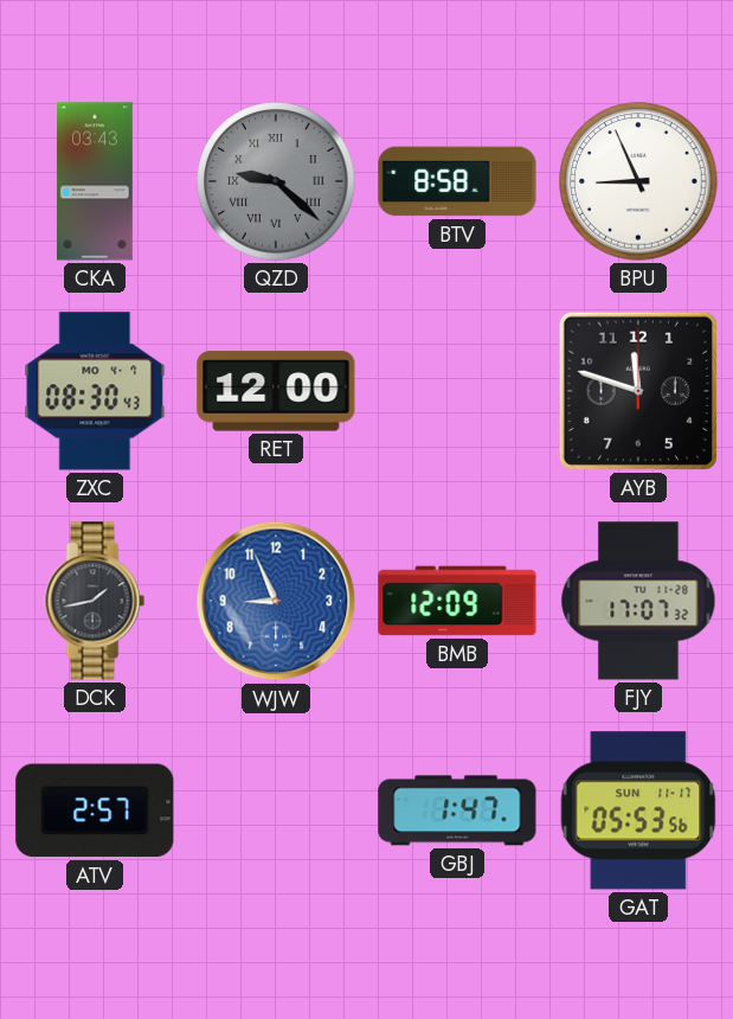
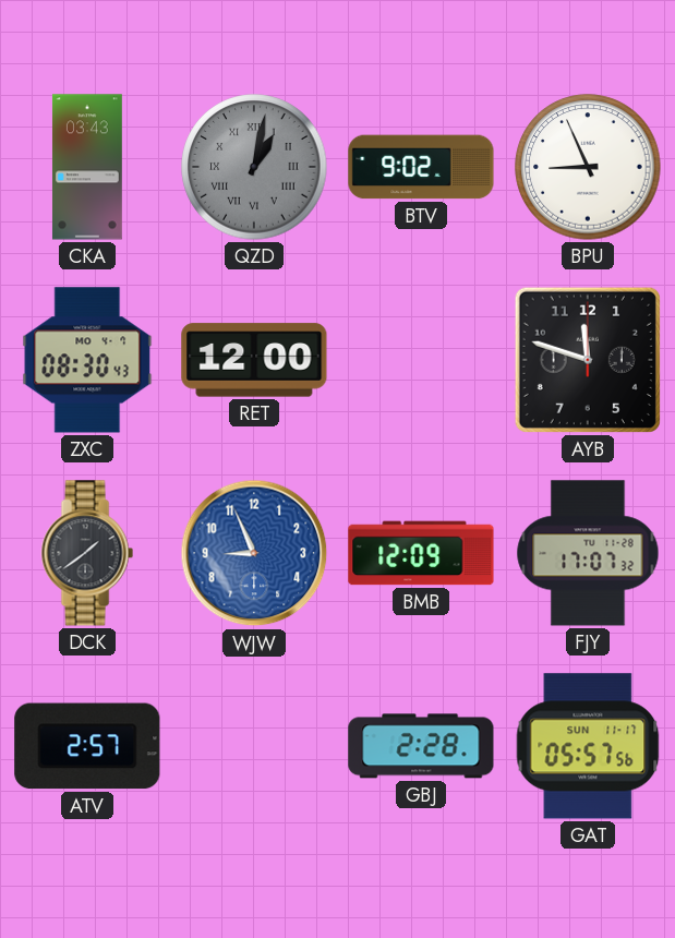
QZD: 9:22 -> 1:02
BTV: 8:58 -> 9:02
DCK: 1:43 -> 1:39
GBJ: 1:47 -> 2:28
GAT: 05:53 -> 05:57
